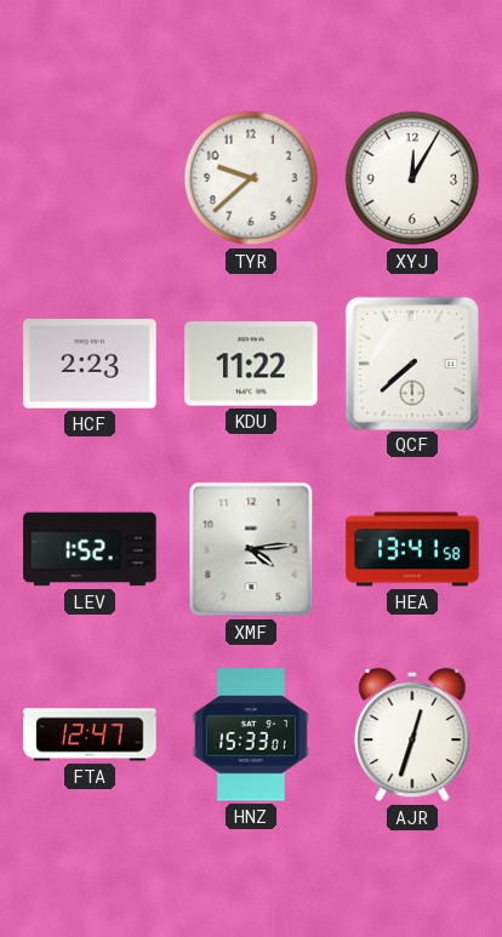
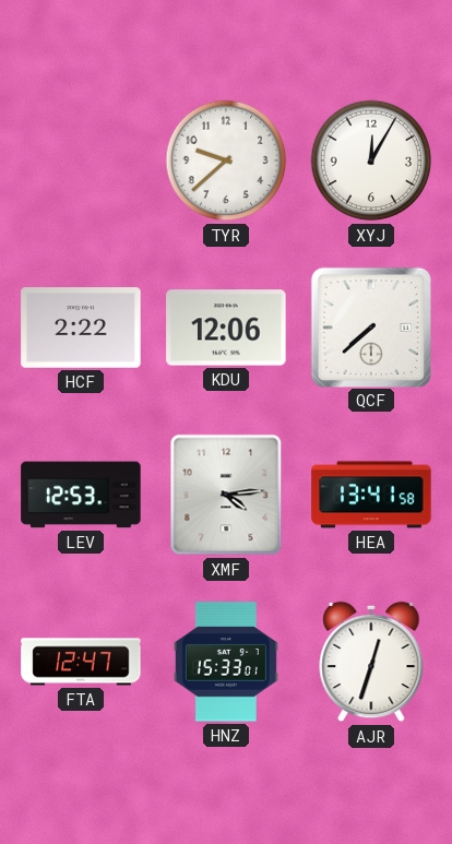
HCF: 2:23 -> 2:22
KDU: 11:22 -> 12:06
LEV: 1:52 -> 12:53
